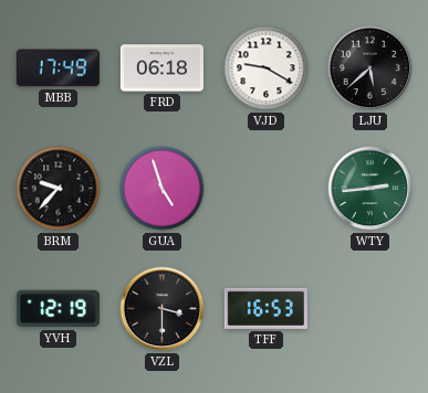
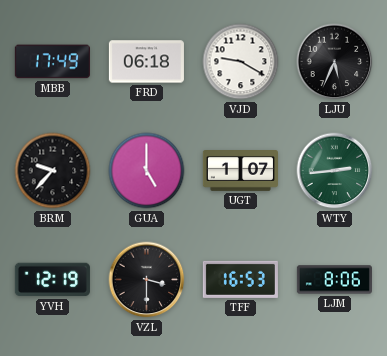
LJU: 5:38 -> 5:34
GUA: 4:57 -> 5:00
UGT: none -> 1:07
LJM: none -> 8:06
